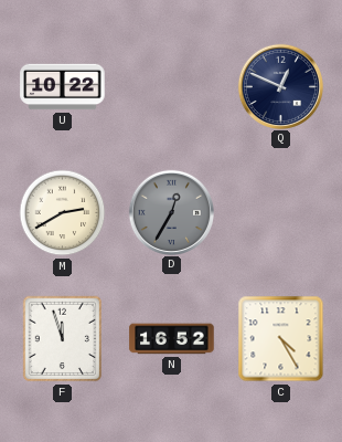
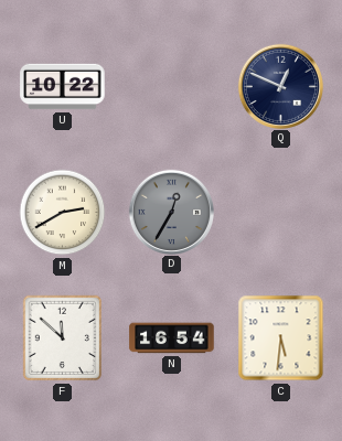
F: 11:57 -> 11:52
N: 16:52 -> 16:54
C: 4:25 -> 5:31
